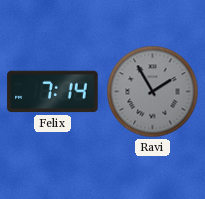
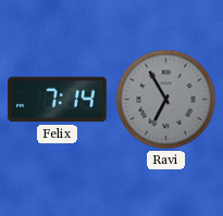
Ravi: 1:55 -> 6:55
